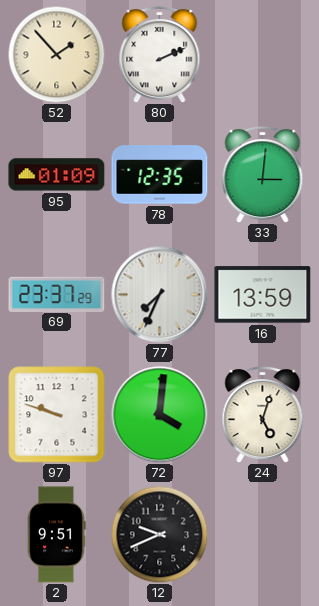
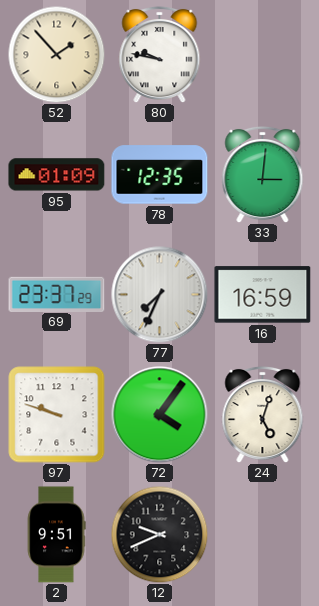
80: 2:11 -> 9:47
16: 13:59 -> 16:59
72: 4:01 -> 4:06
